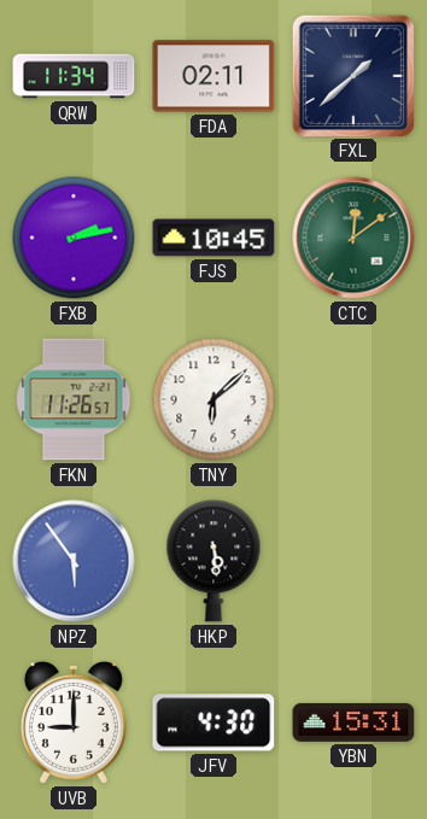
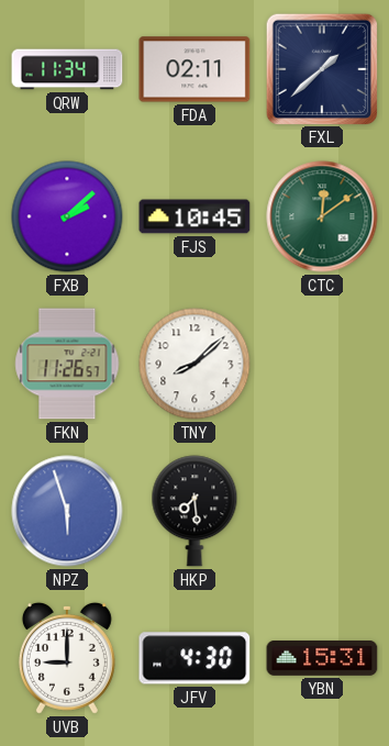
FXB: 2:13 -> 2:08
TNY: 6:08 -> 8:08
NPZ: 5:54 -> 5:57
HKP: 5:29 -> 7:29
